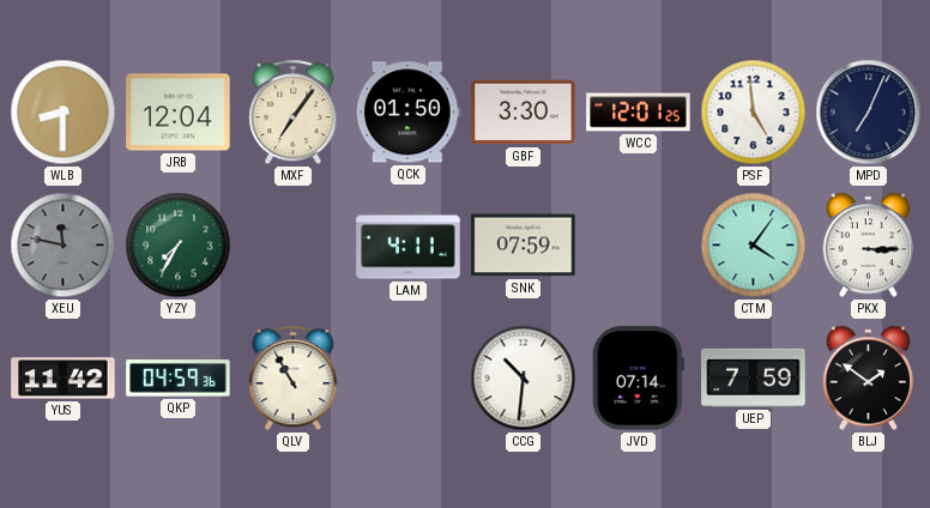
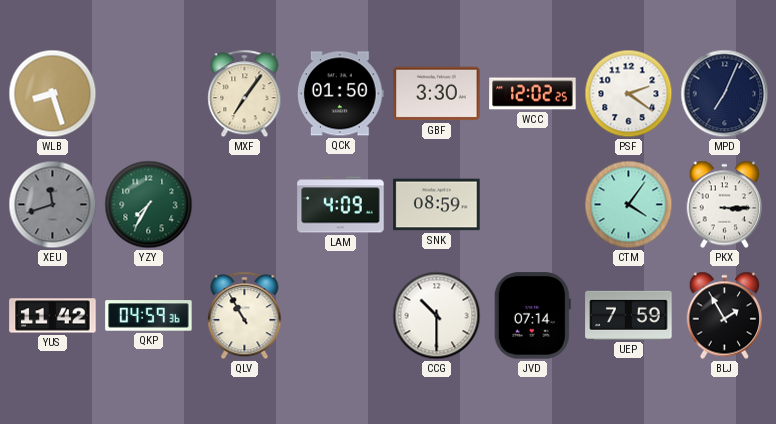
WLB: 8:30 -> 8:27
JRB: 12:04 -> none
WCC: 12:01 -> 12:02
PSF: 4:59 -> 2:21
XEU: 11:47 -> 11:42
LAM: 4:11 -> 4:09
SNK: 07:59 -> 08:59
CCG: 10:31 -> 10:30
BLJ: 1:51 -> 1:55
